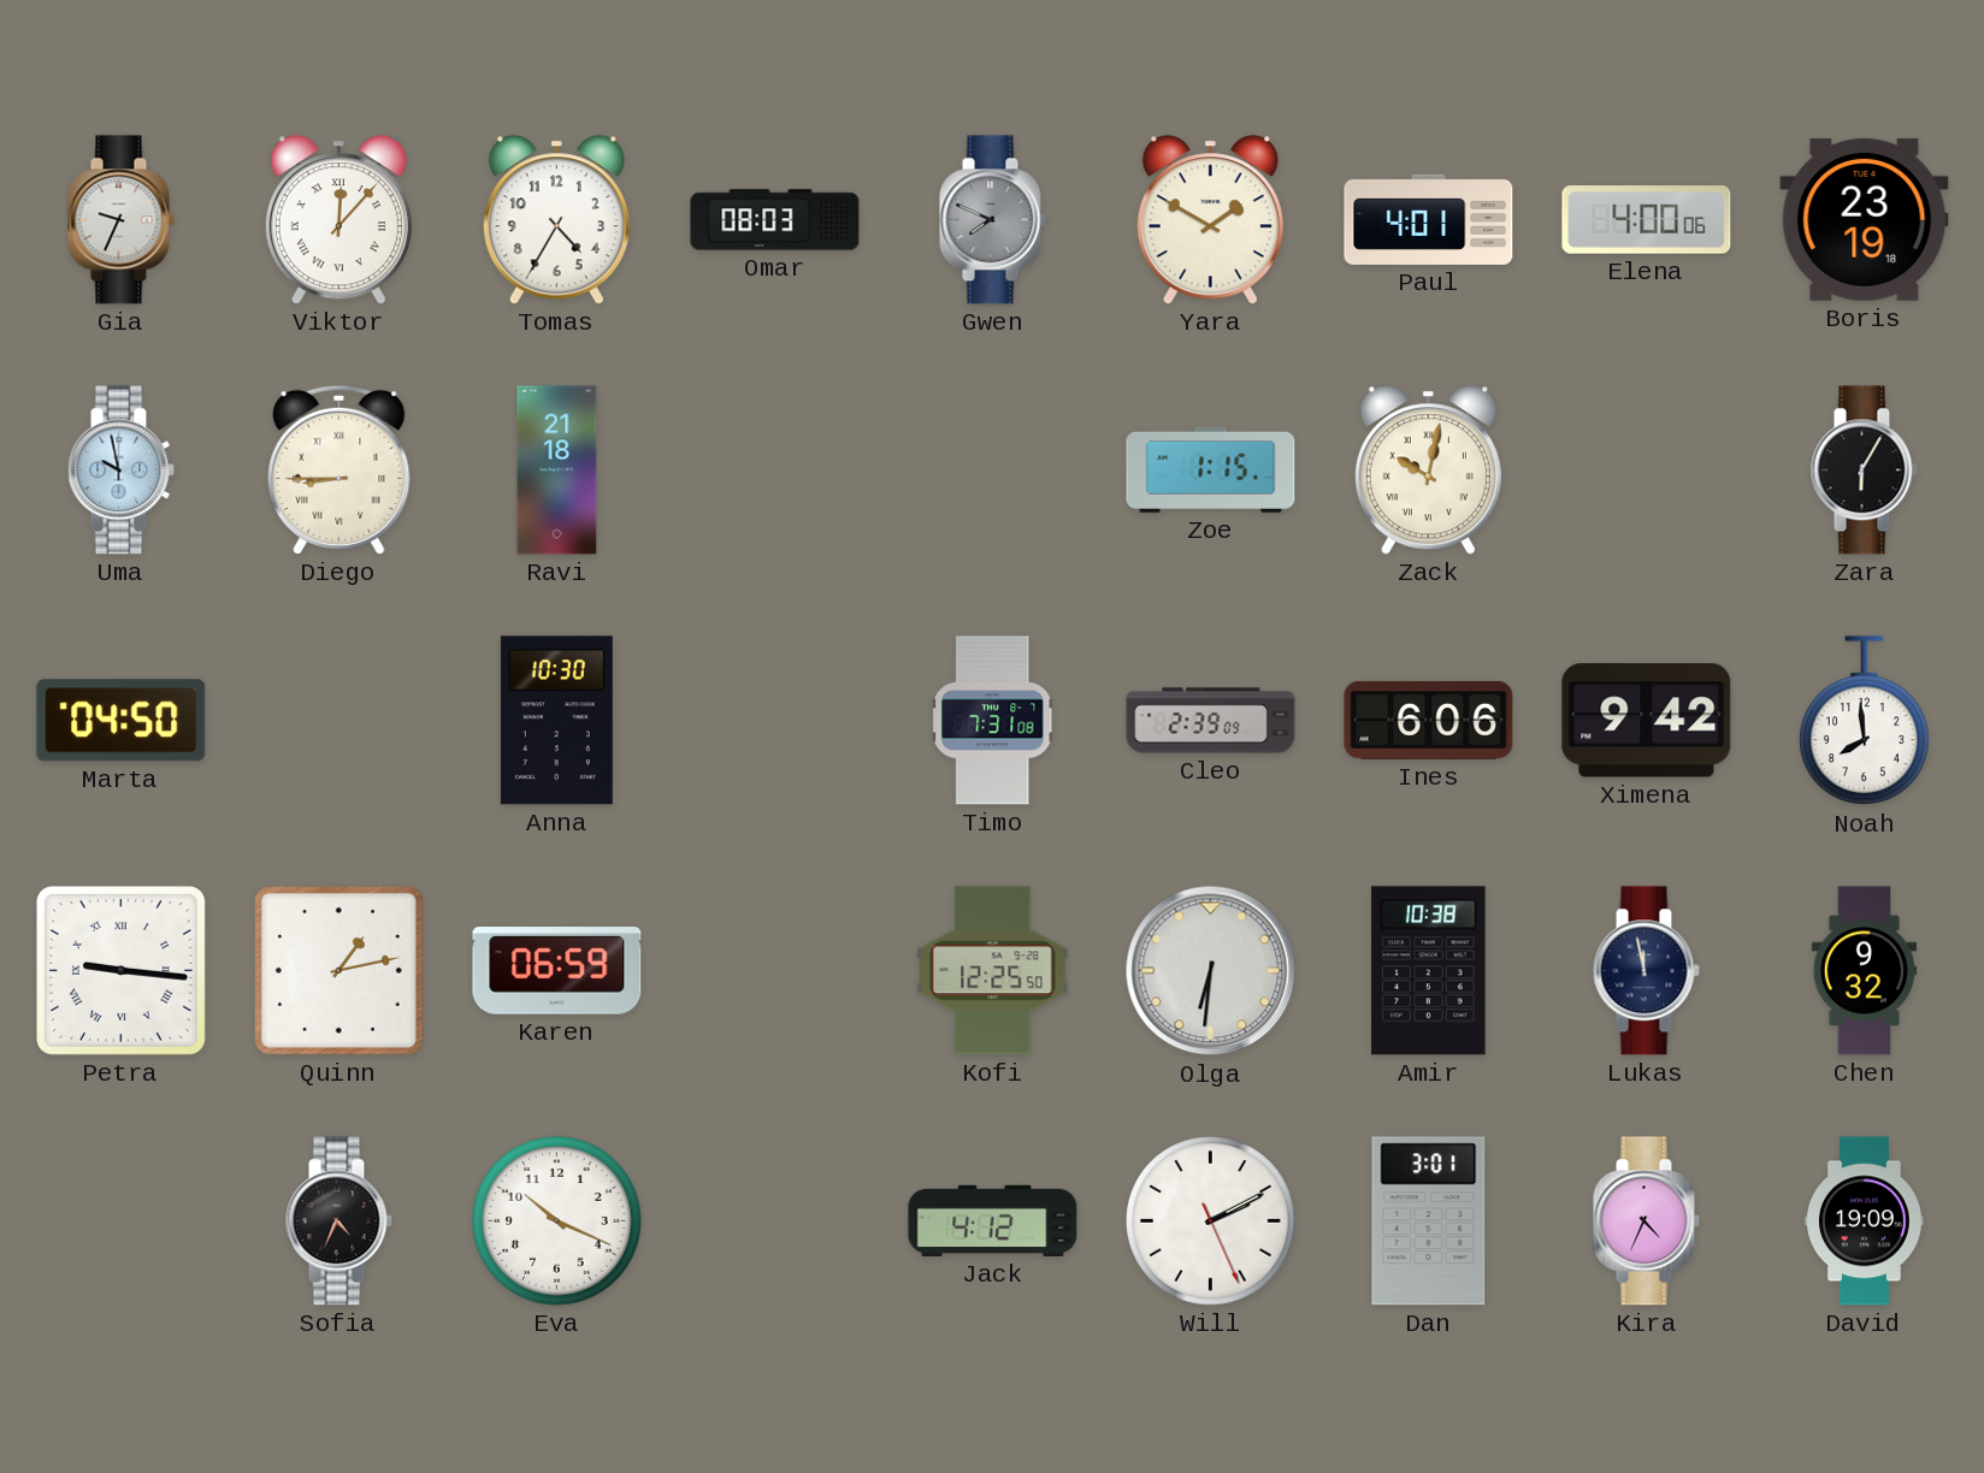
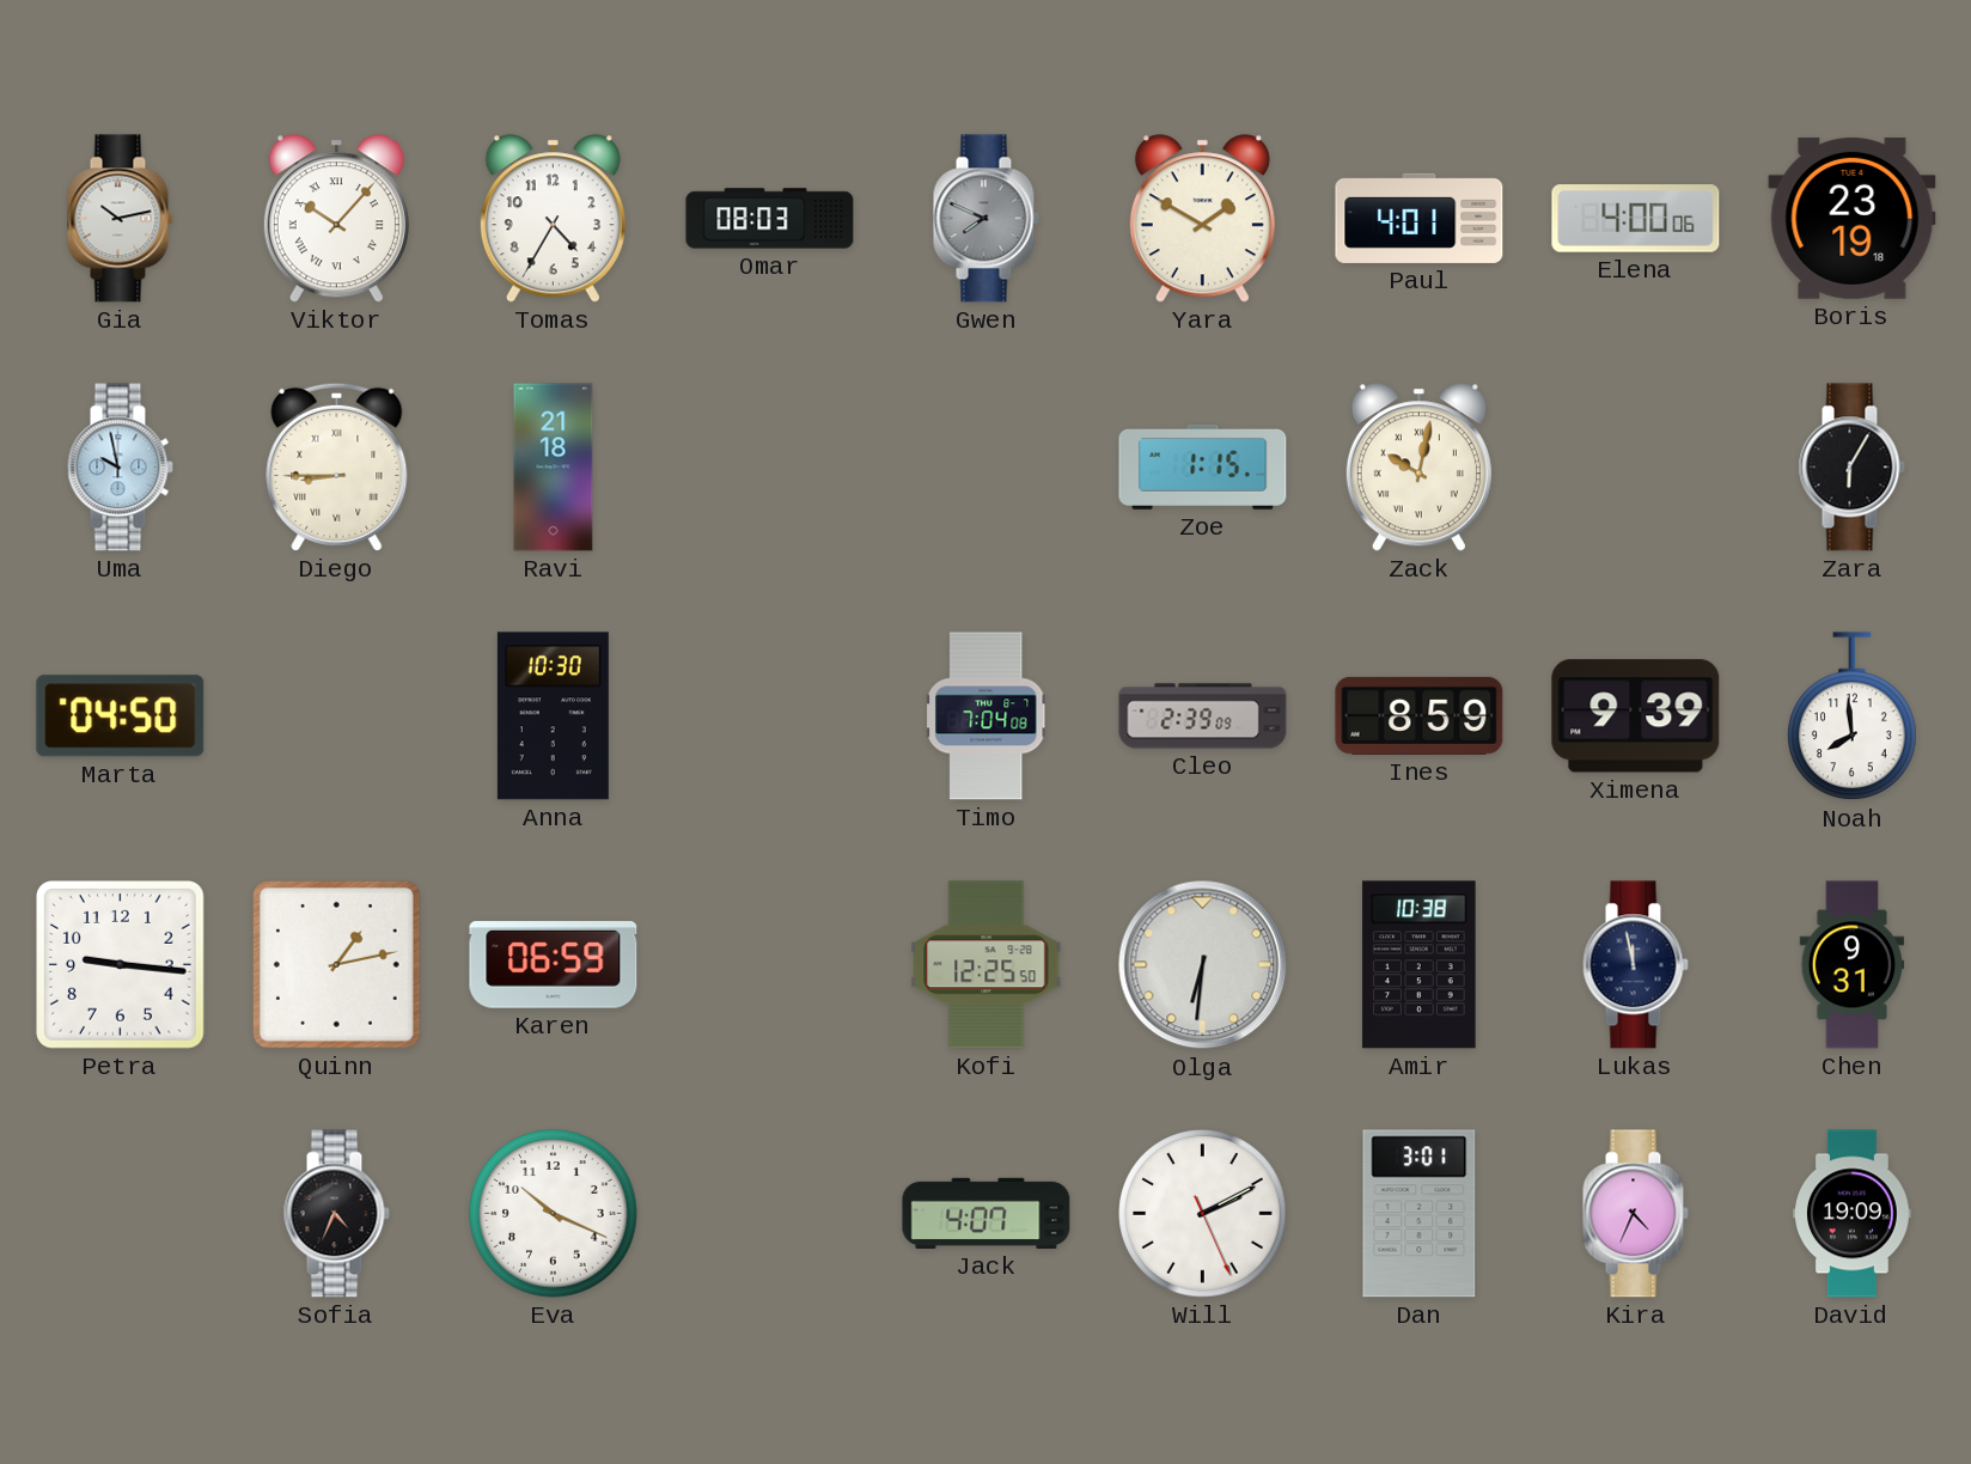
Gia: 9:34 -> 10:13
Viktor: 12:07 -> 10:07
Timo: 7:31 -> 7:04
Ines: 6:06 -> 8:59
Ximena: 9:42 -> 9:39
Petra numerals: Roman -> Arabic
Chen: 9:32 -> 9:31
Jack: 4:12 -> 4:07
